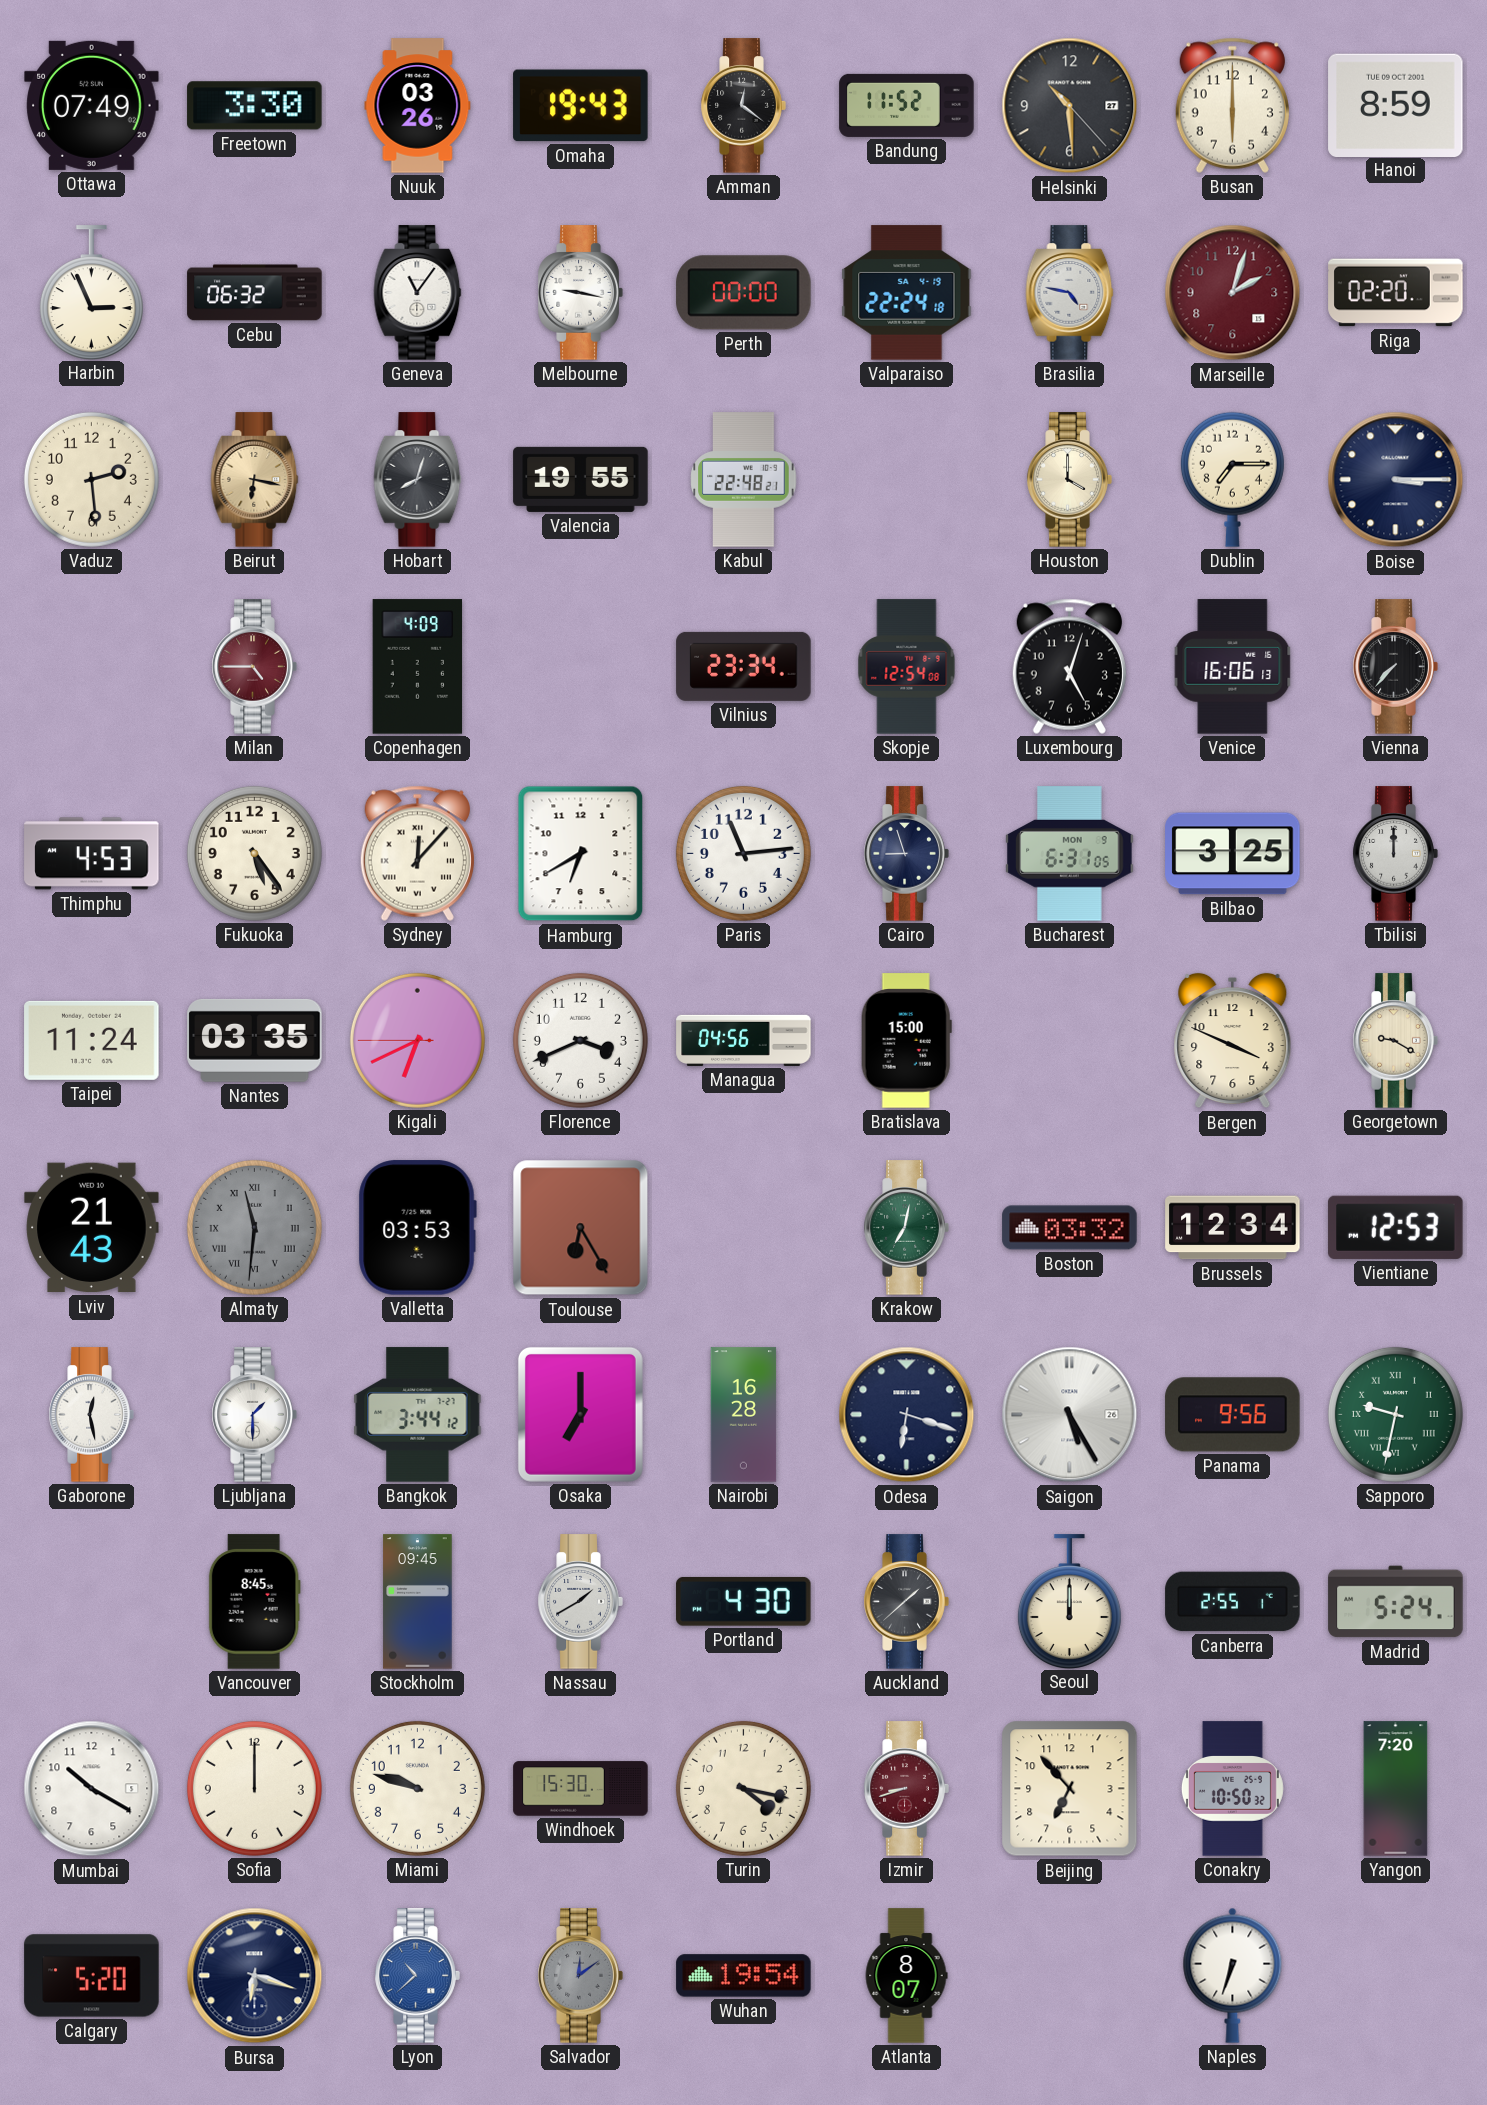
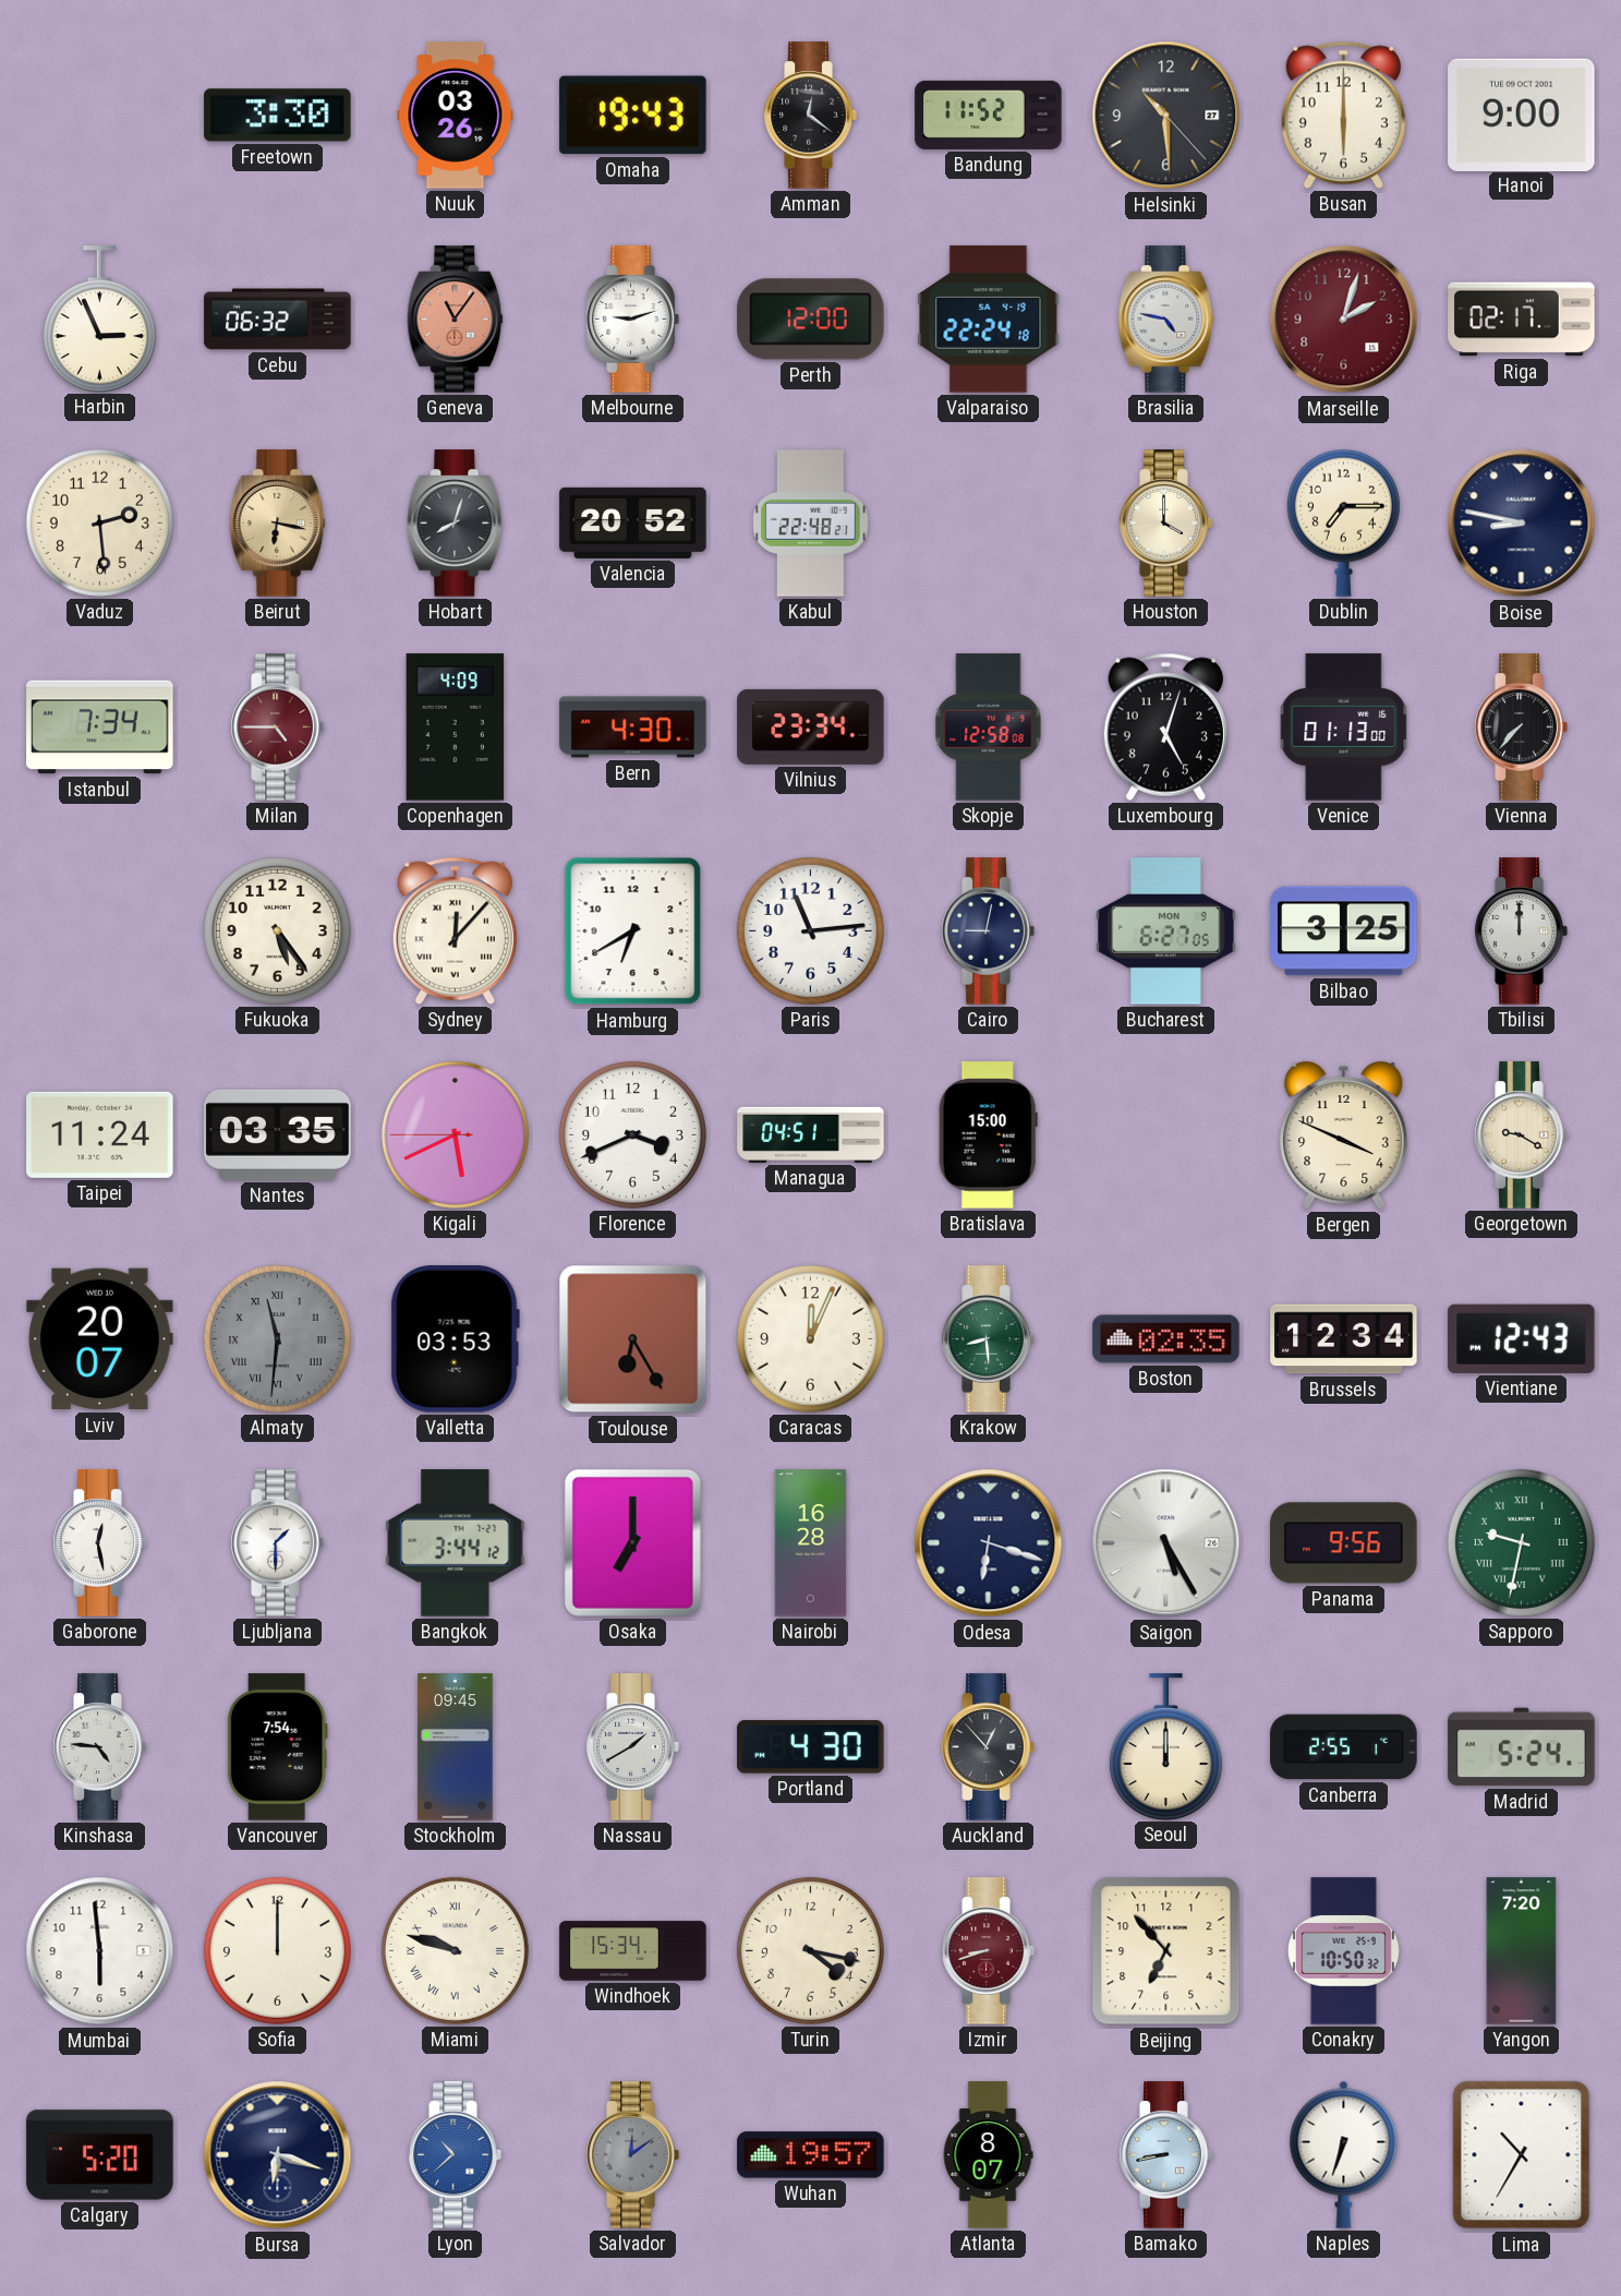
Ottawa: 07:49 -> none
Hanoi: 8:59 -> 9:00
Geneva dial: white -> salmon
Melbourne: 9:17 -> 9:12
Perth: 00:00 -> 12:00
Riga: 02:20 -> 02:17
Valencia: 19:55 -> 20:52
Boise: 3:15 -> 8:47
Istanbul: none -> 7:34
Bern: none -> 4:30
Skopje: 12:54 -> 12:58
Venice: 16:06 -> 01:13
Thimphu: 4:53 -> none
Cairo: 8:57 -> 9:02
Bucharest: 6:31 -> 6:27
Kigali: 6:40 -> 5:40
Managua: 04:56 -> 04:51
Lviv: 21:43 -> 20:07
Caracas: none -> 12:04
Krakow: 7:02 -> 8:29
Boston: 03:32 -> 02:35
Vientiane: 12:53 -> 12:43
Kinshasa: none -> 4:46
Vancouver: 8:45 -> 7:54
Auckland: 1:38 -> 12:53
Mumbai: 10:20 -> 5:59
Miami numerals: Arabic -> Roman
Windhoek: 15:30 -> 15:34
Wuhan: 19:54 -> 19:57
Bamako: none -> 8:43
Lima: none -> 10:35
